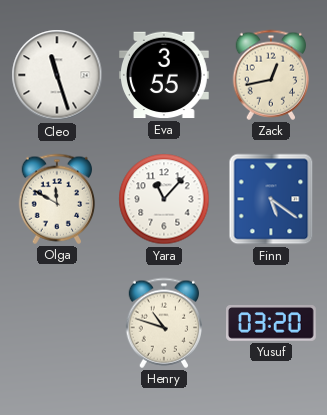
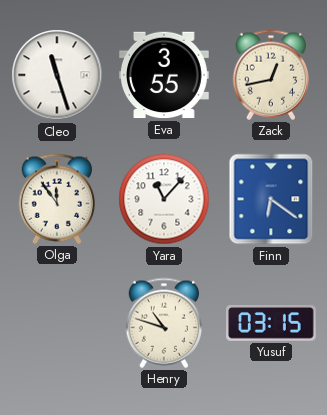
Olga: 11:50 -> 11:54
Finn: 5:21 -> 6:21
Yusuf: 03:20 -> 03:15
